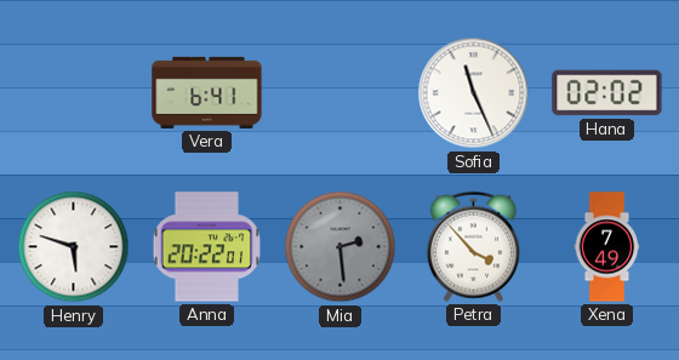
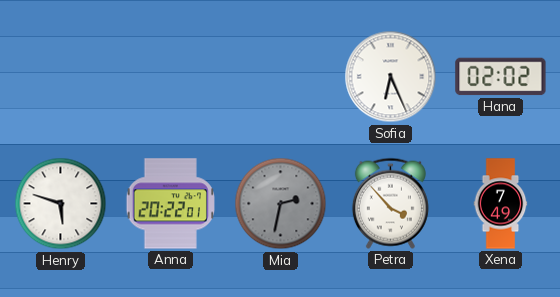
Vera: 6:41 -> none
Sofia: 11:26 -> 6:26
Mia: 2:29 -> 2:32
